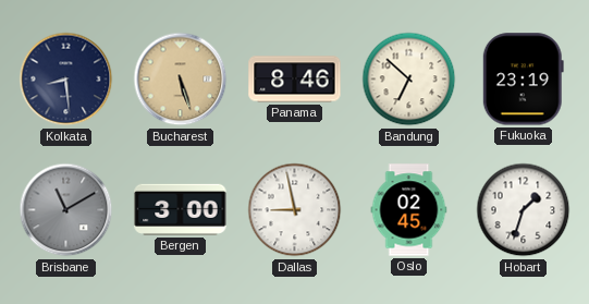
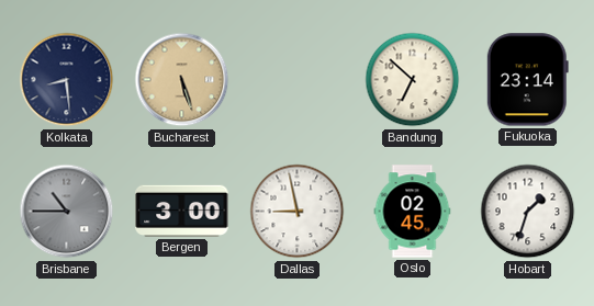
Panama: 8:46 -> none
Fukuoka: 23:19 -> 23:14
Brisbane: 11:10 -> 10:45
